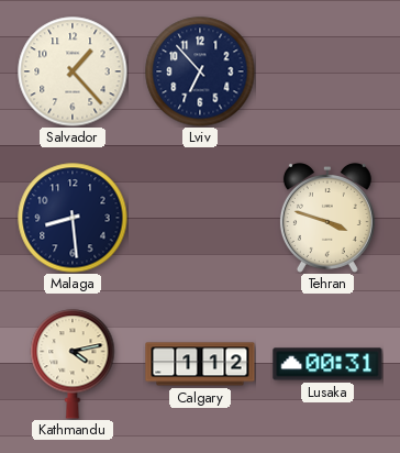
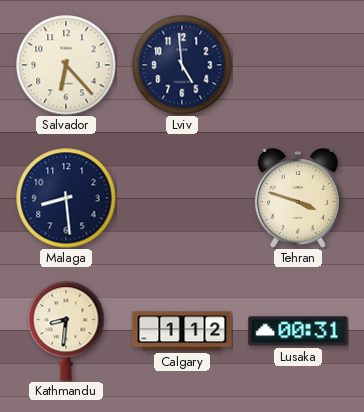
Salvador: 1:23 -> 6:23
Lviv: 6:53 -> 4:59
Kathmandu: 4:13 -> 8:31
